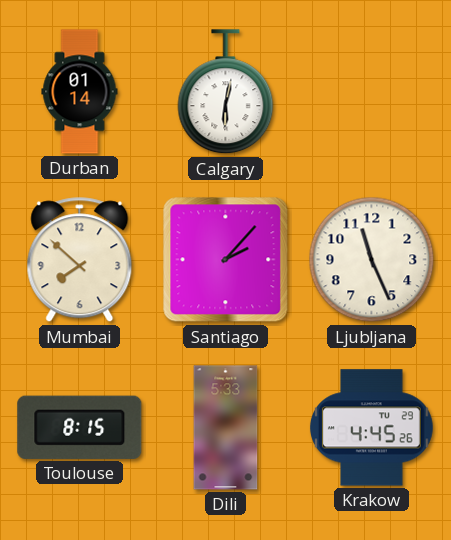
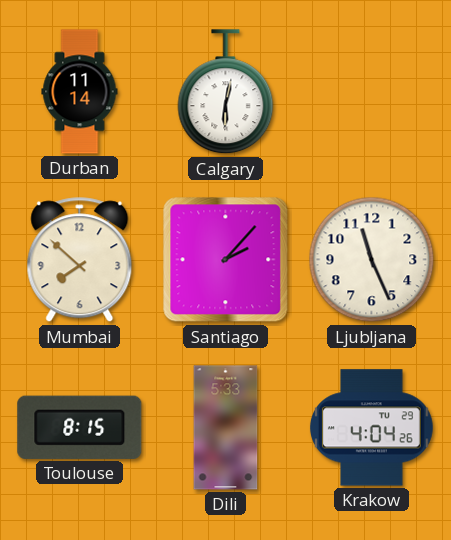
Durban: 01:14 -> 11:14
Krakow: 4:45 -> 4:04
